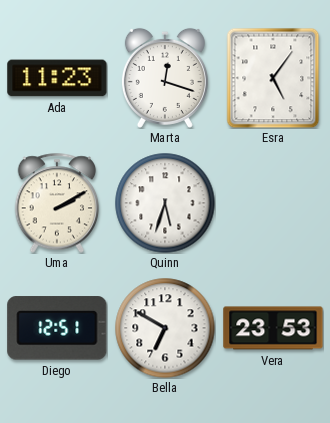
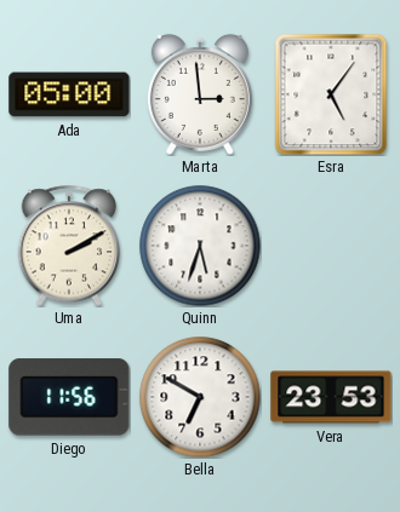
Ada: 11:23 -> 05:00
Marta: 12:18 -> 2:59
Diego: 12:51 -> 11:56
